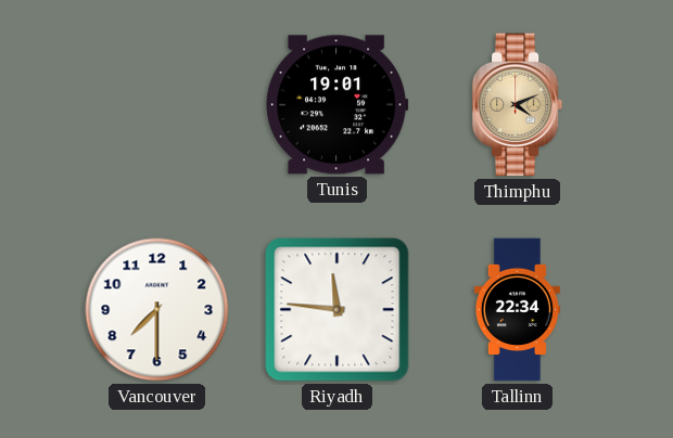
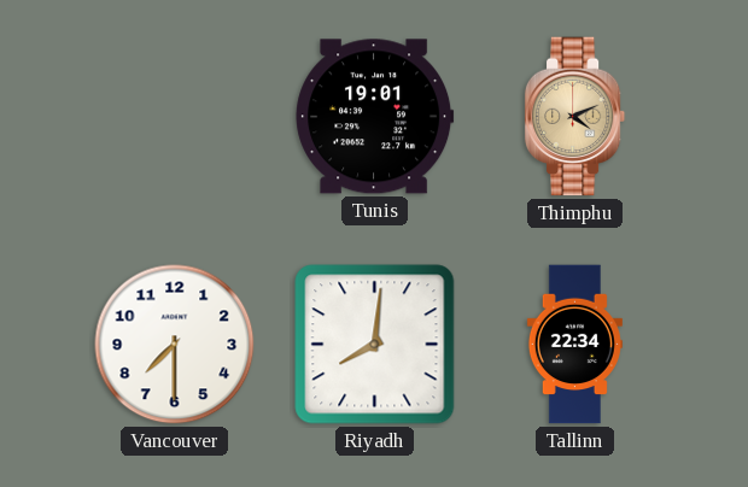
Riyadh: 11:46 -> 8:01
